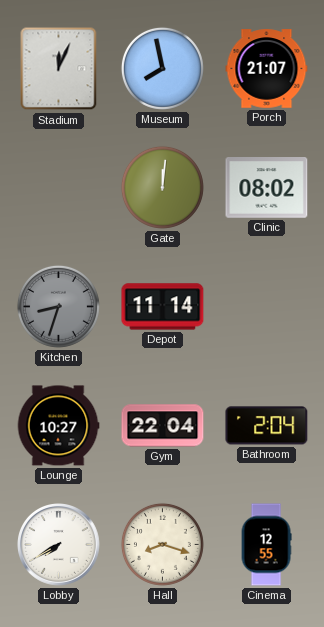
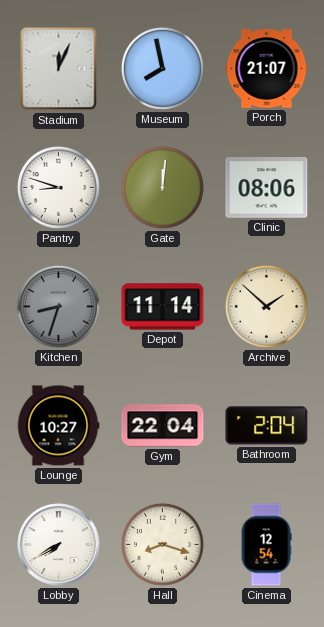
Pantry: none -> 8:48
Clinic: 08:02 -> 08:06
Archive: none -> 1:52
Cinema: 12:55 -> 12:54
